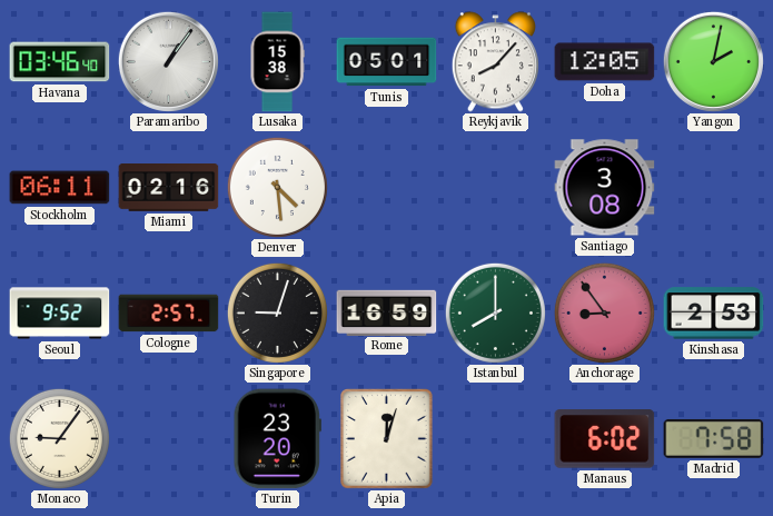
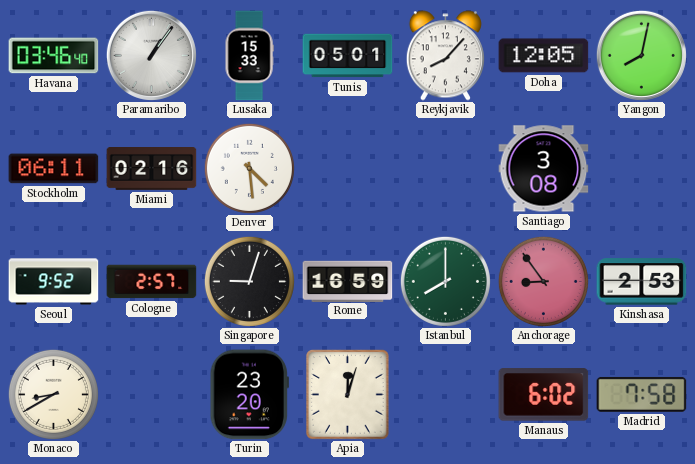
Lusaka: 15:38 -> 15:33
Yangon: 2:02 -> 8:02
Monaco: 9:06 -> 8:40
